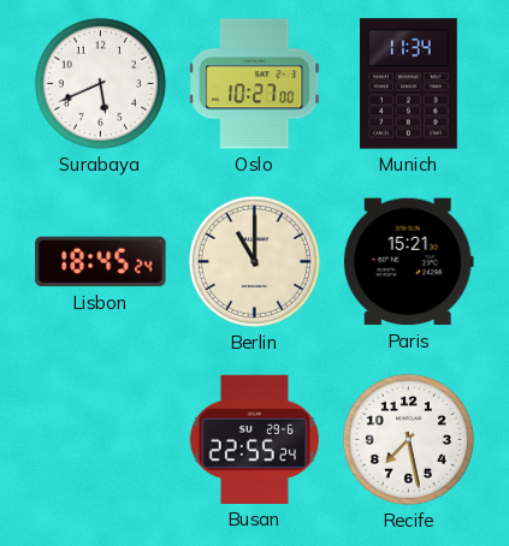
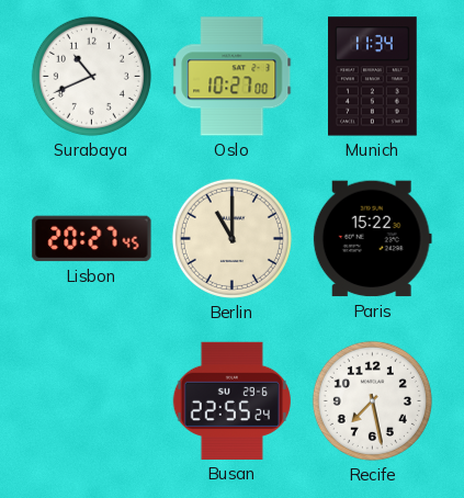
Surabaya: 5:41 -> 10:41
Lisbon: 18:45 -> 20:27
Paris: 15:21 -> 15:22
